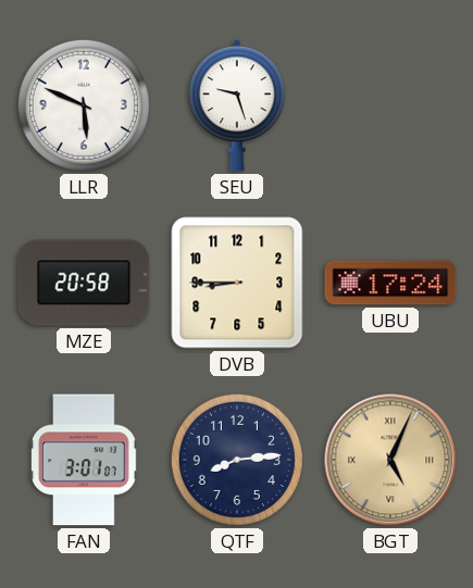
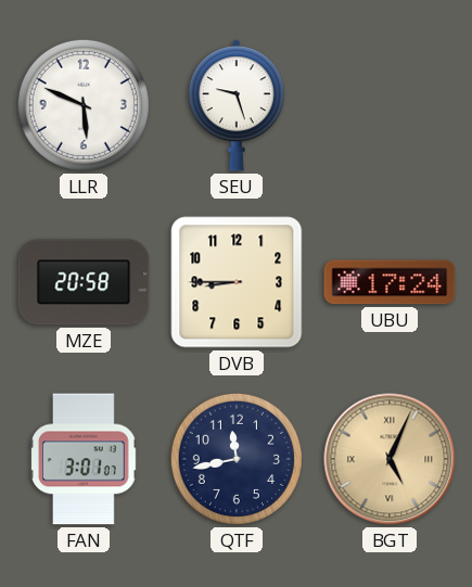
QTF: 8:14 -> 11:43
